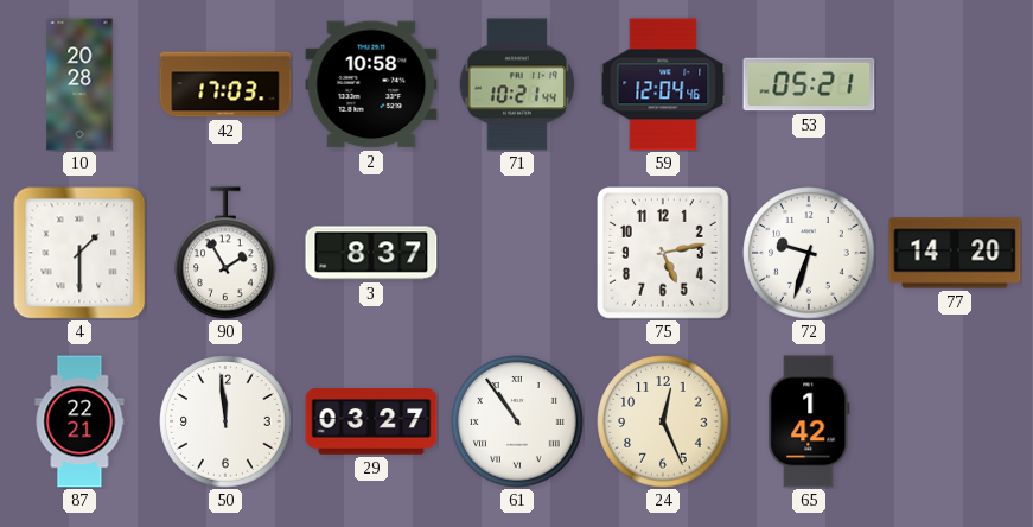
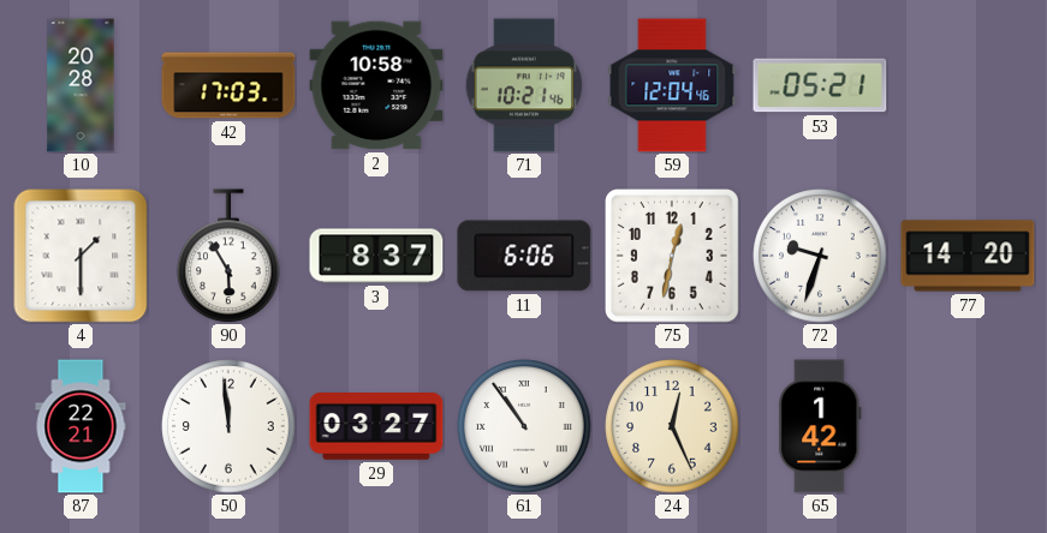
71: 10:21:44 -> 10:21:46
90: 1:55 -> 5:55
11: none -> 6:06
75: 5:13 -> 12:32
